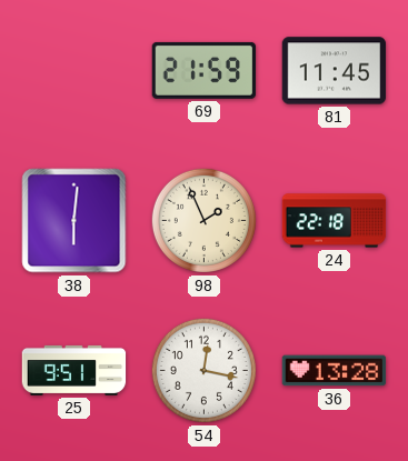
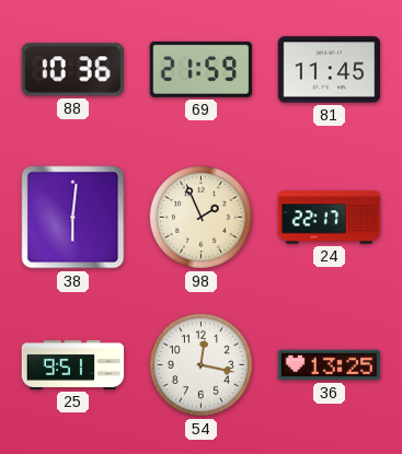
88: none -> 10:36
24: 22:18 -> 22:17
36: 13:28 -> 13:25
